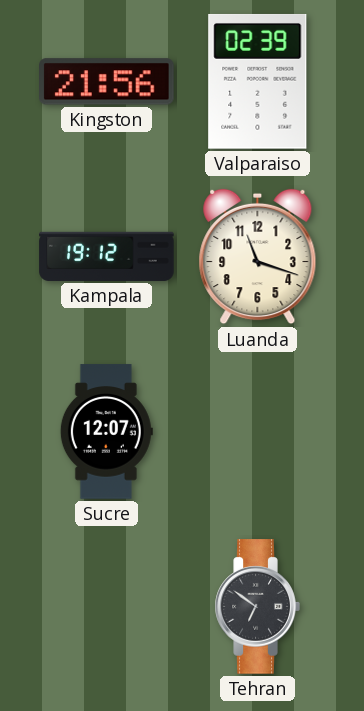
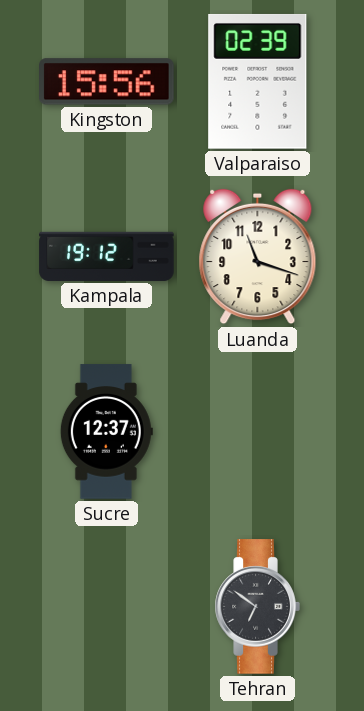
Kingston: 21:56 -> 15:56
Sucre: 12:07 -> 12:37
